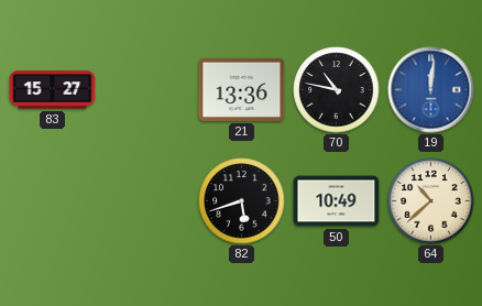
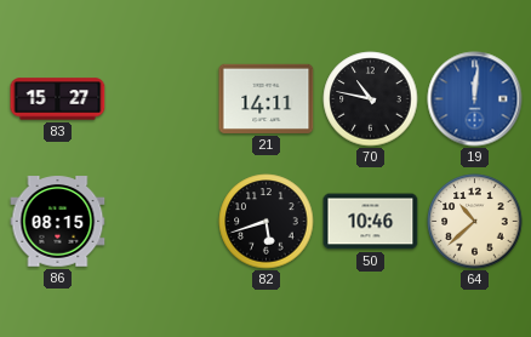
21: 13:36 -> 14:11
86: none -> 08:15
50: 10:49 -> 10:46
